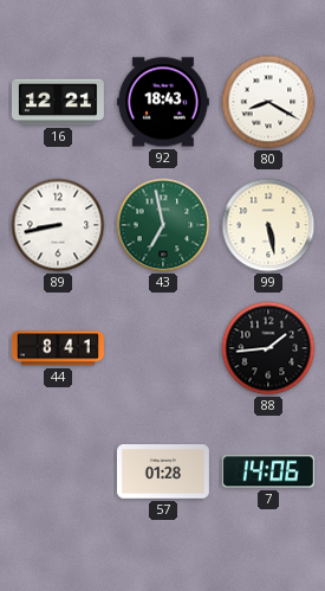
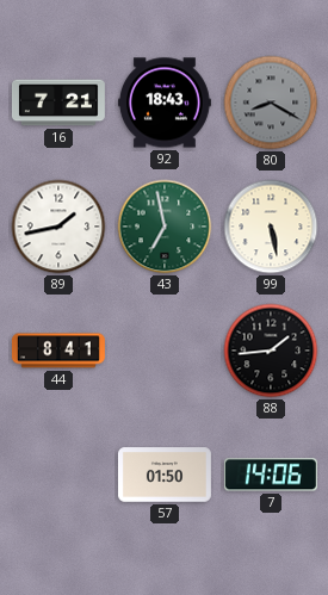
16: 12:21 -> 7:21
80 dial: white -> grey
89: 8:43 -> 1:43
57: 01:28 -> 01:50
